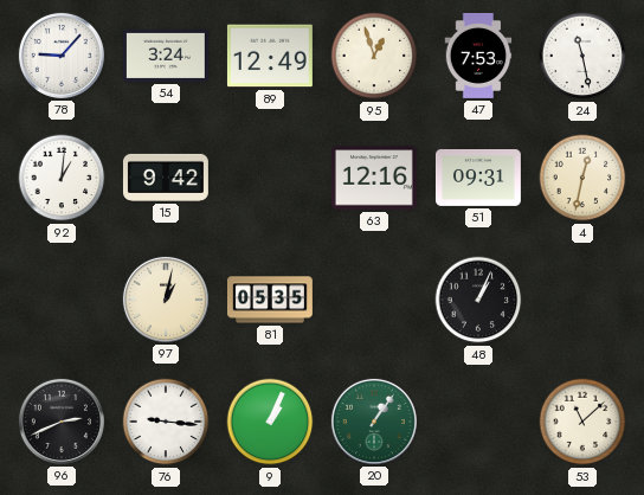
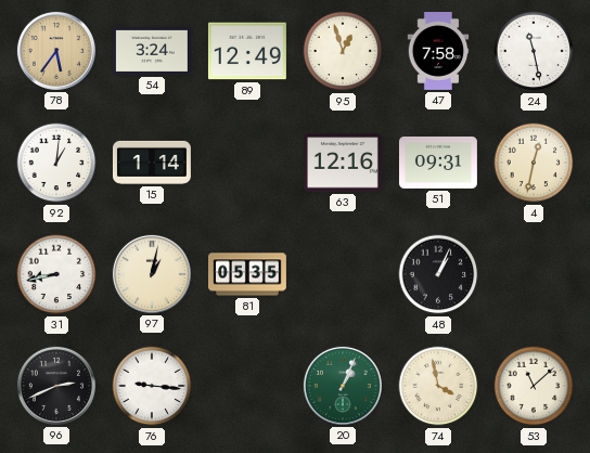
78: 9:07 -> 5:36
78 dial: white -> champagne
47: 7:53 -> 7:58
15: 9:42 -> 1:14
31: none -> 8:43
9: 1:04 -> none
20: 1:06 -> 1:04
74: none -> 3:58
